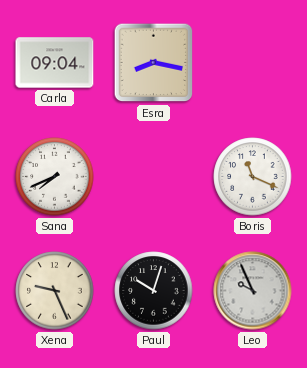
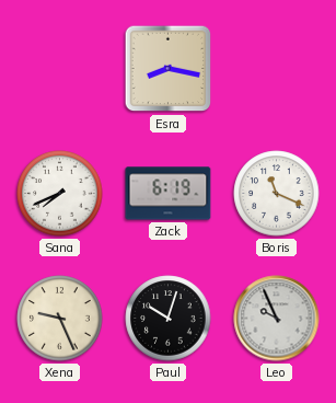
Carla: 09:04 -> none
Zack: none -> 6:19
